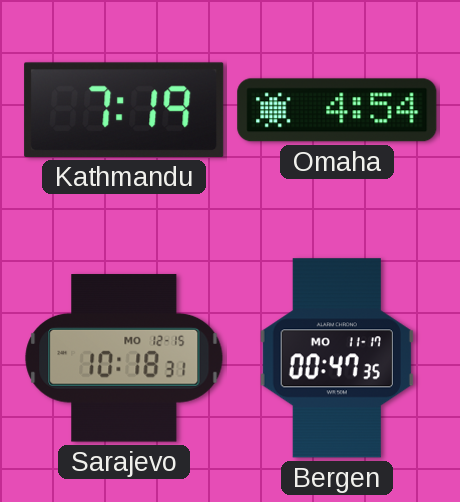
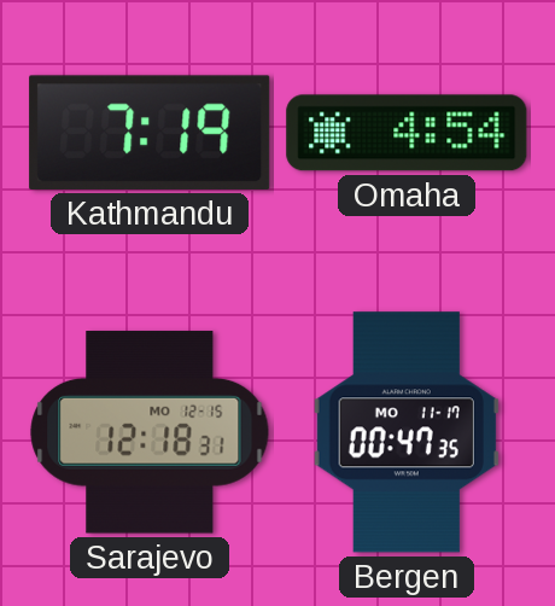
Sarajevo: 10:18 -> 12:18
